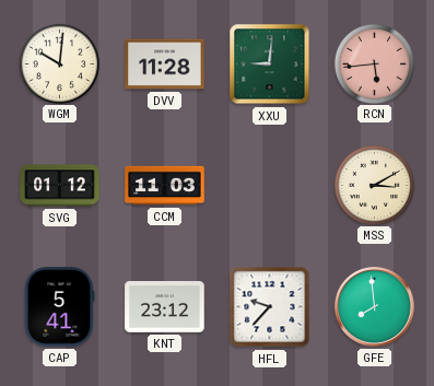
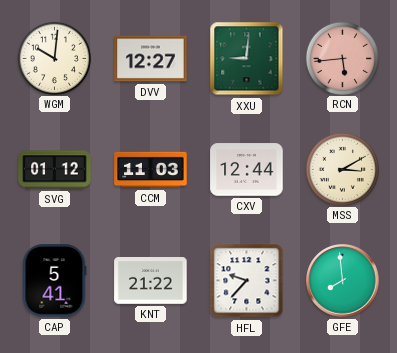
DVV: 11:28 -> 12:27
CXV: none -> 12:44
KNT: 23:12 -> 21:22
